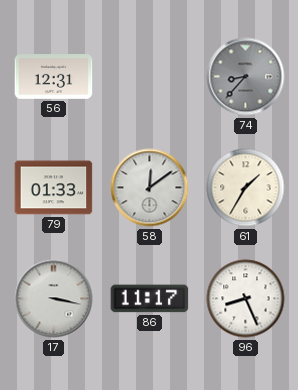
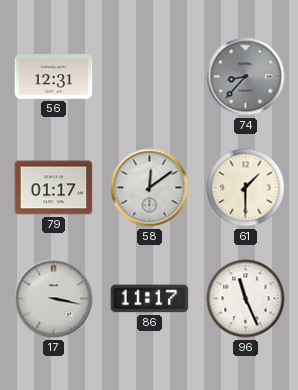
79: 01:33 -> 01:17
61: 1:35 -> 1:30
96: 8:26 -> 11:26
